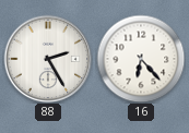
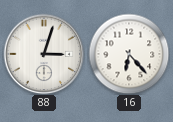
88: 2:25 -> 3:03
